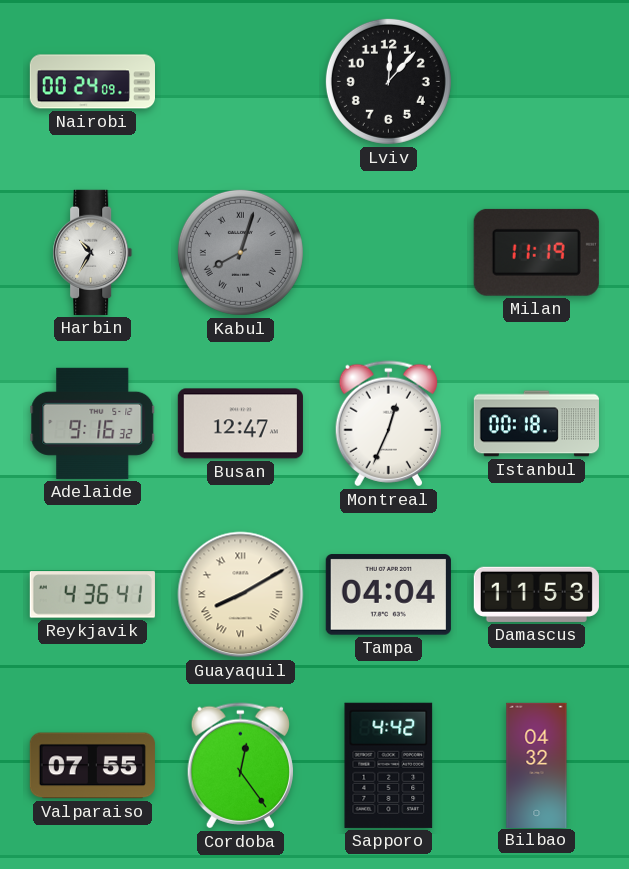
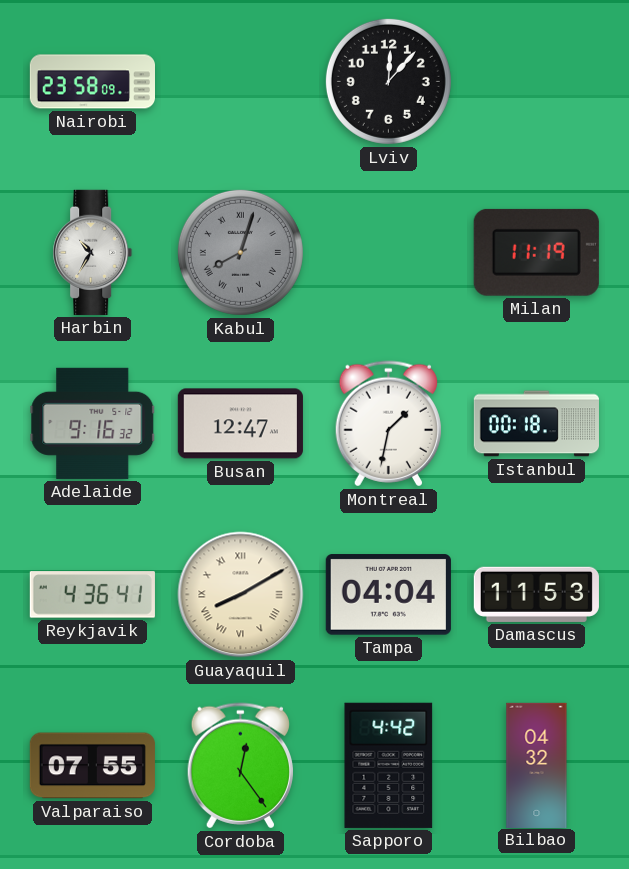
Nairobi: 00:24 -> 23:58
Montreal: 12:34 -> 1:32
